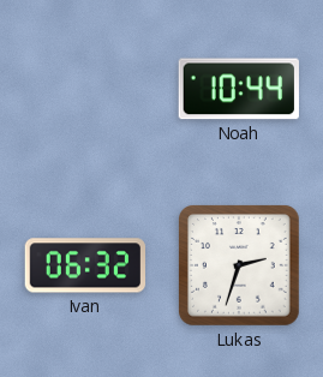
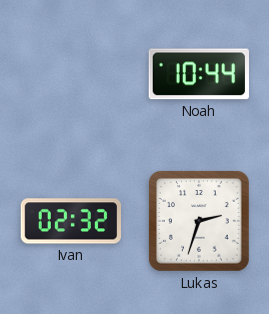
Ivan: 06:32 -> 02:32
